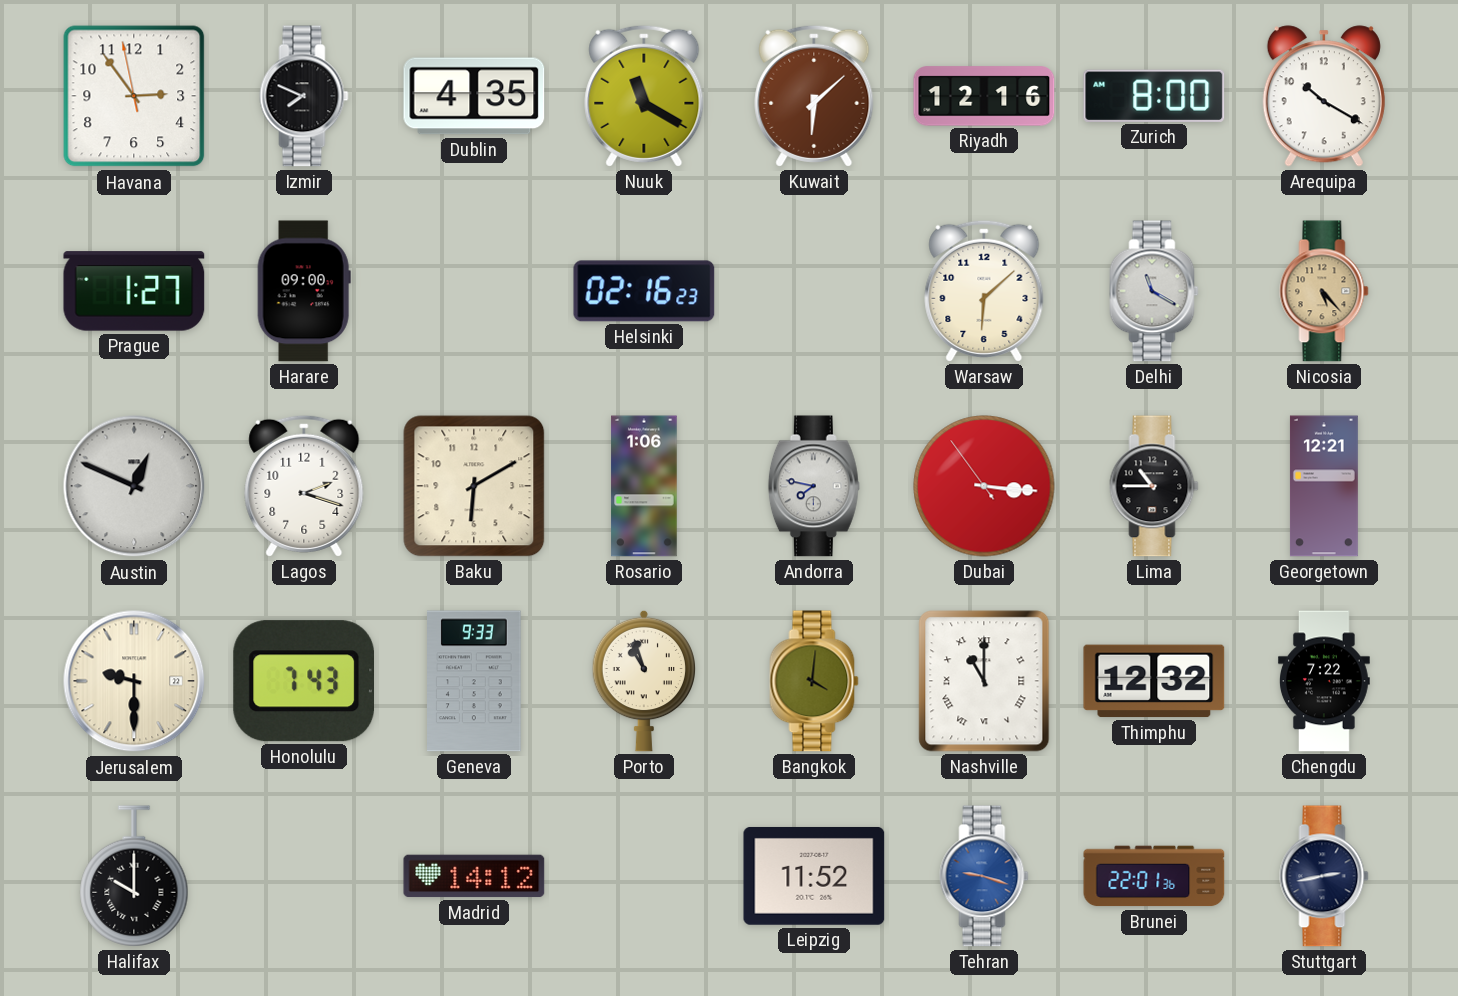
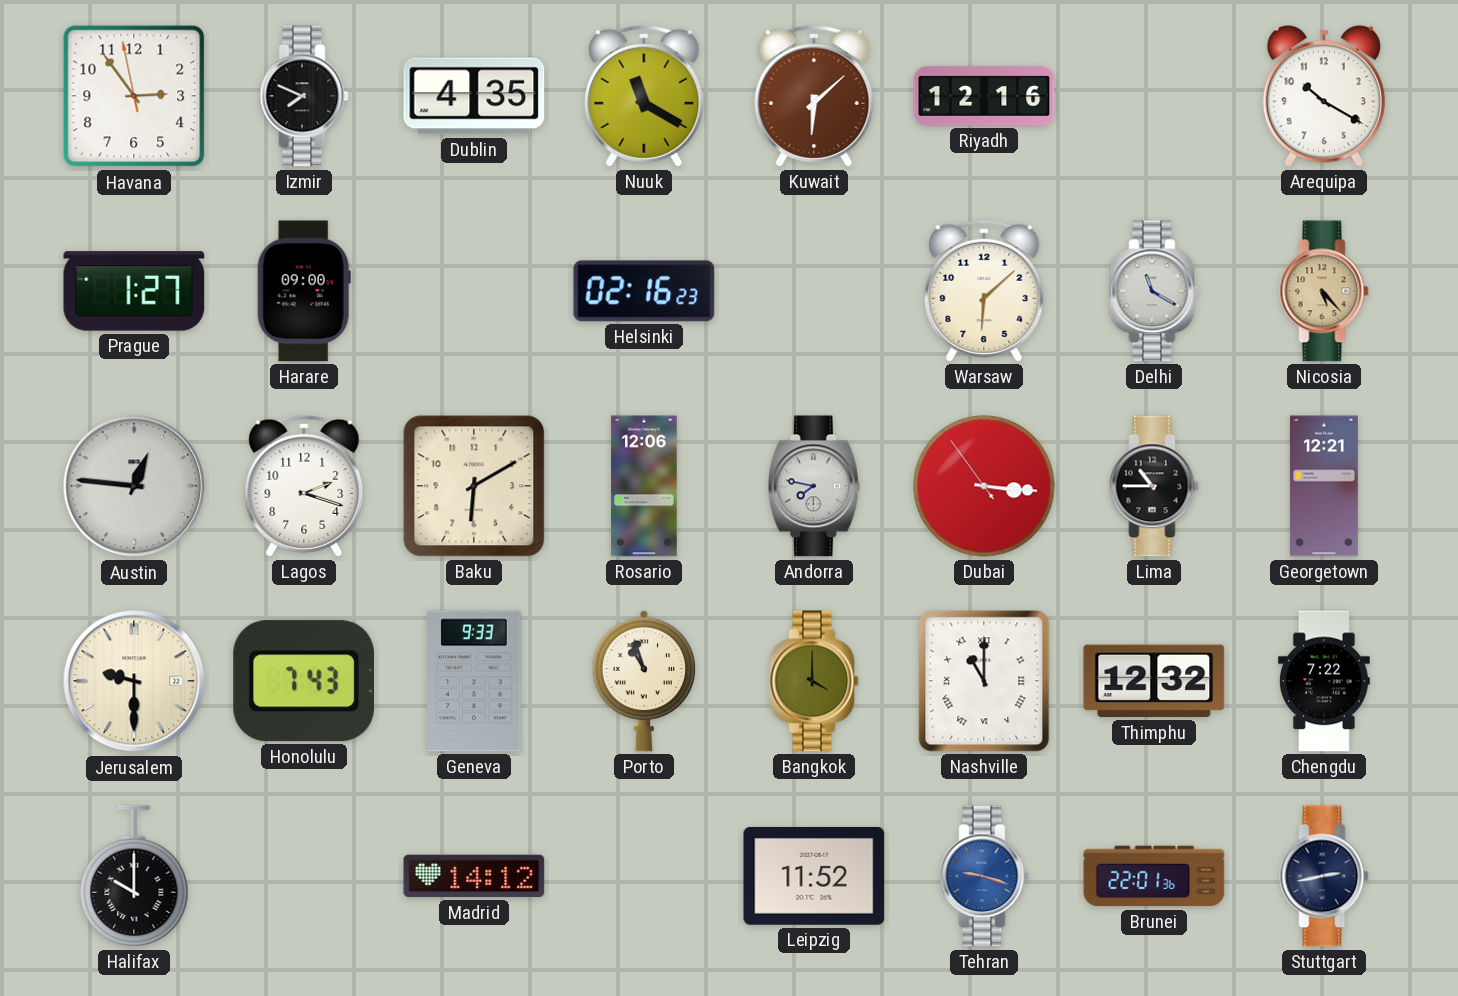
Zurich: 8:00 -> none
Austin: 12:49 -> 12:46
Rosario: 1:06 -> 12:06
Bangkok: 4:01 -> 4:00
